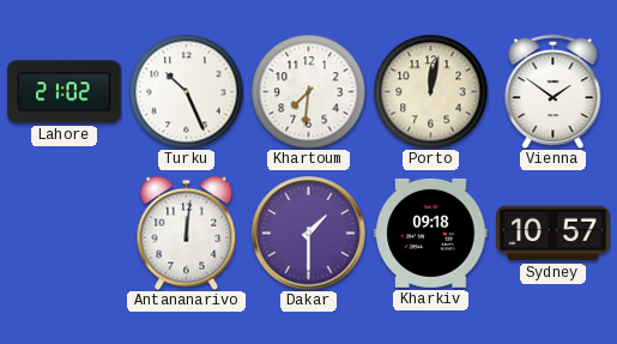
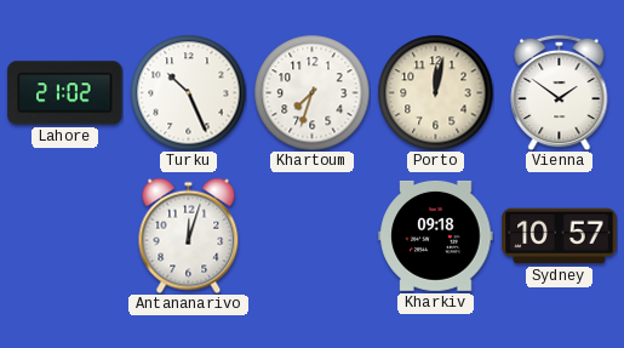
Khartoum: 7:31 -> 7:33
Antananarivo: 12:01 -> 12:03
Dakar: 1:30 -> none
